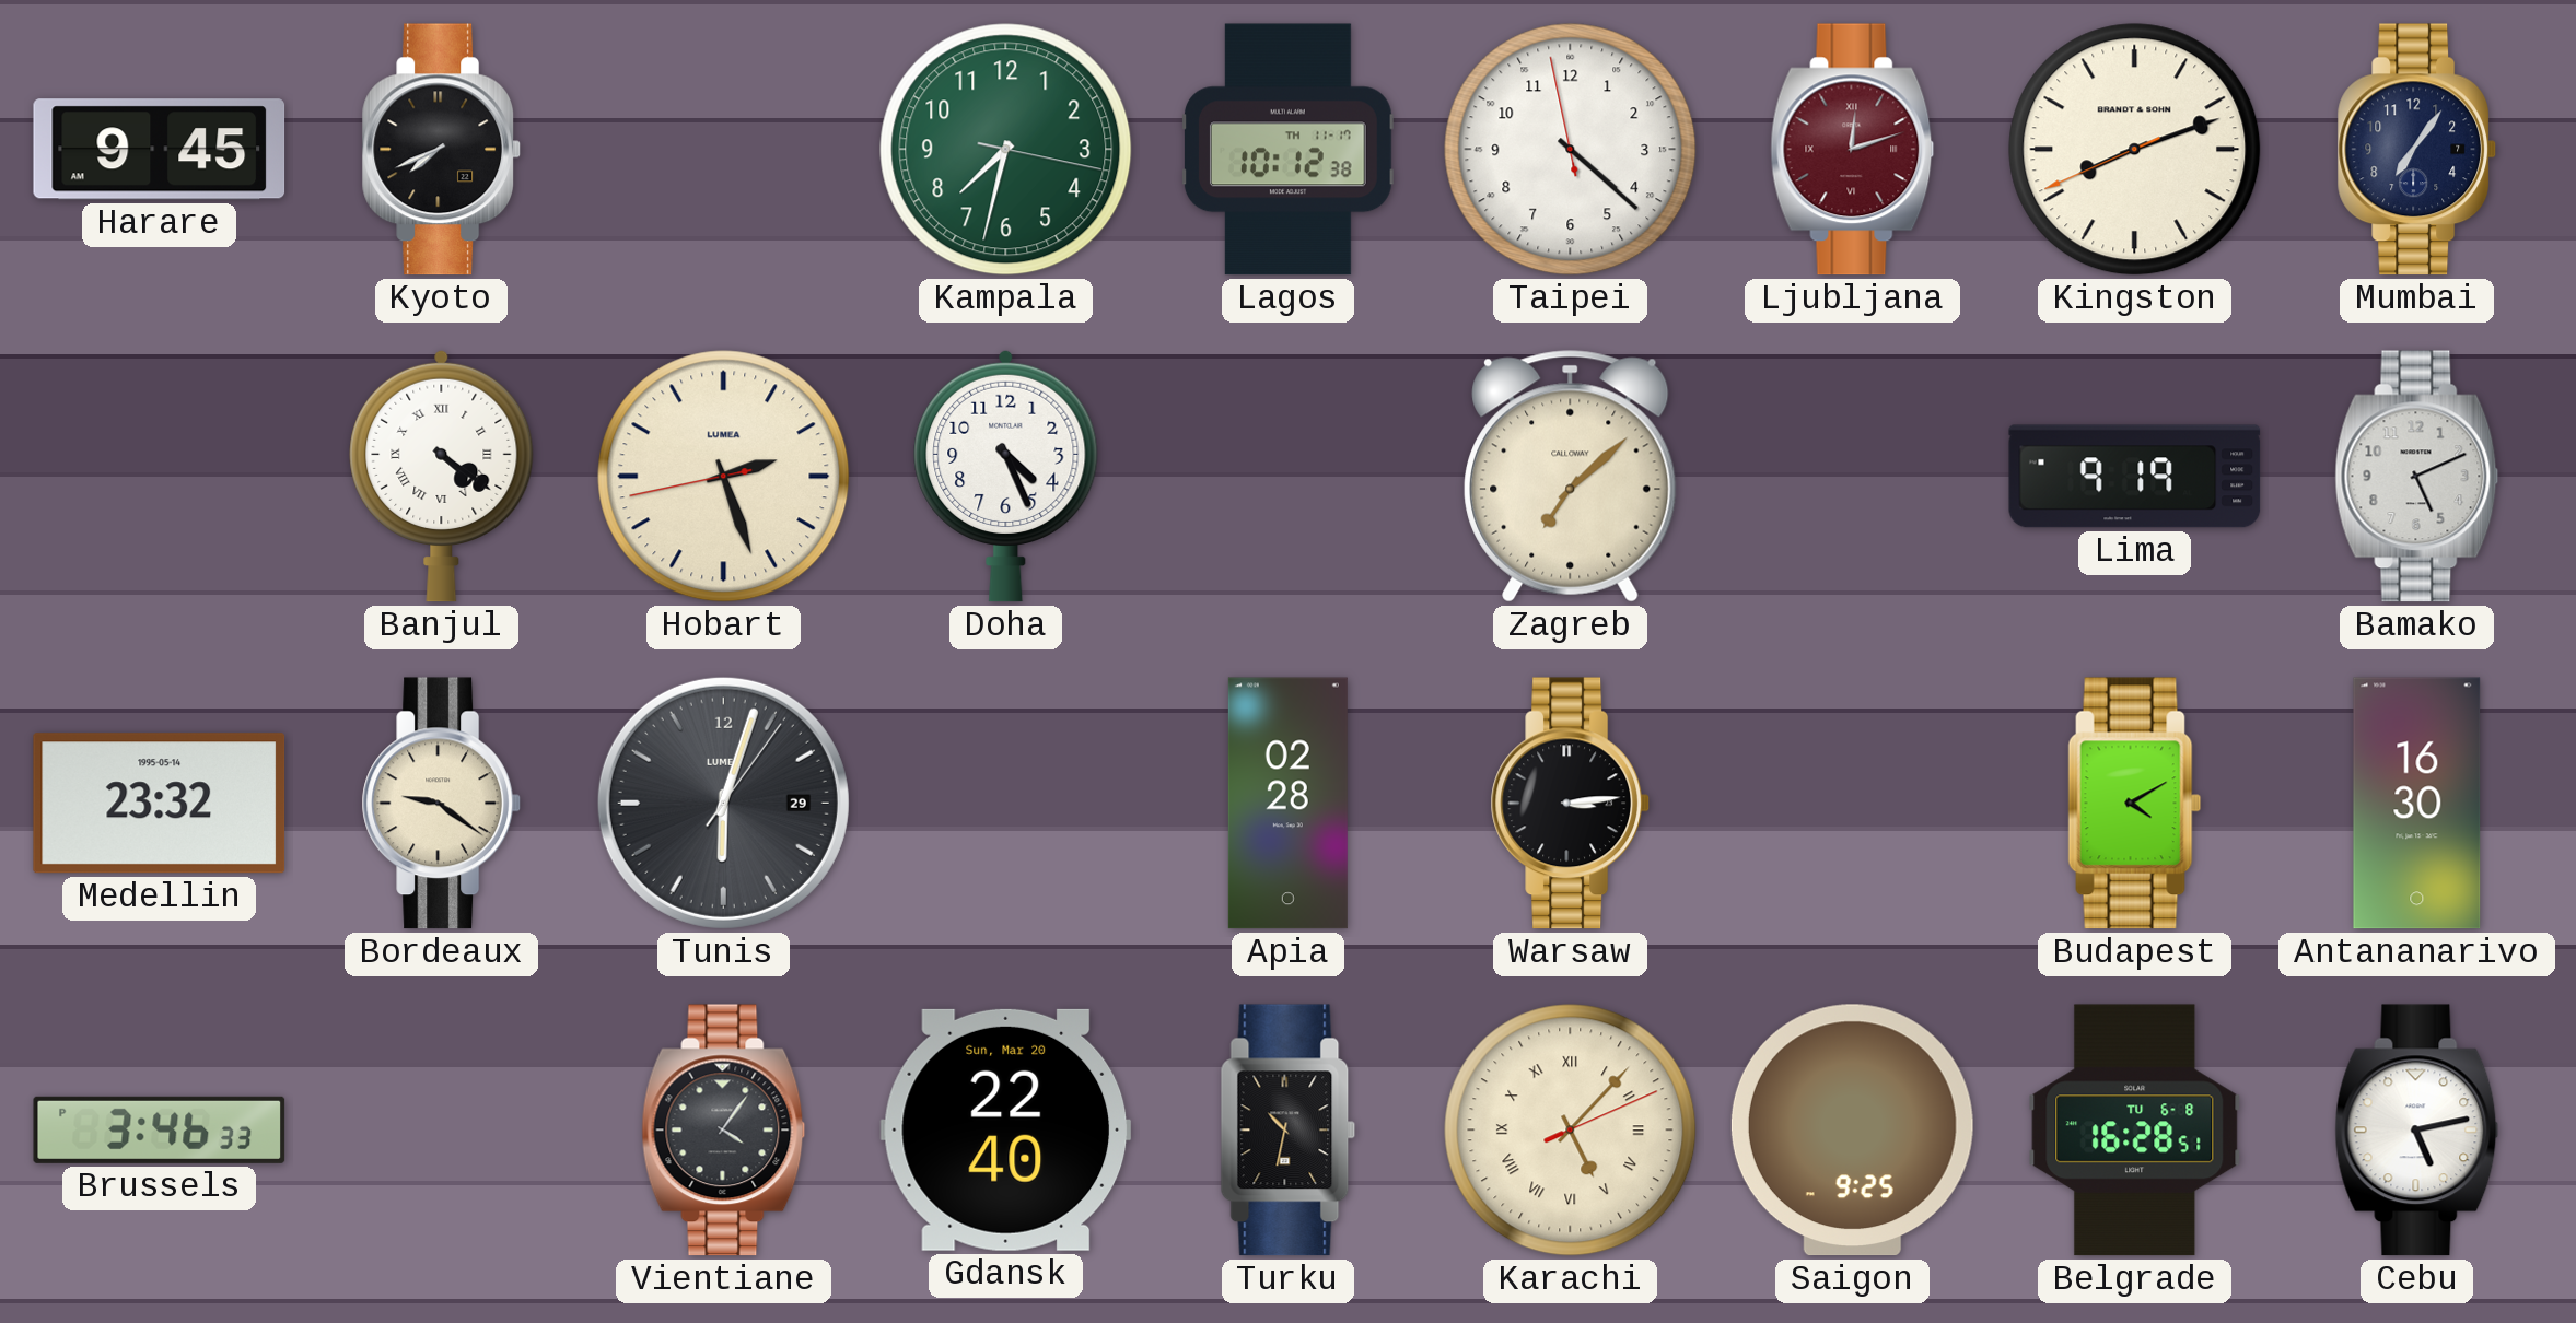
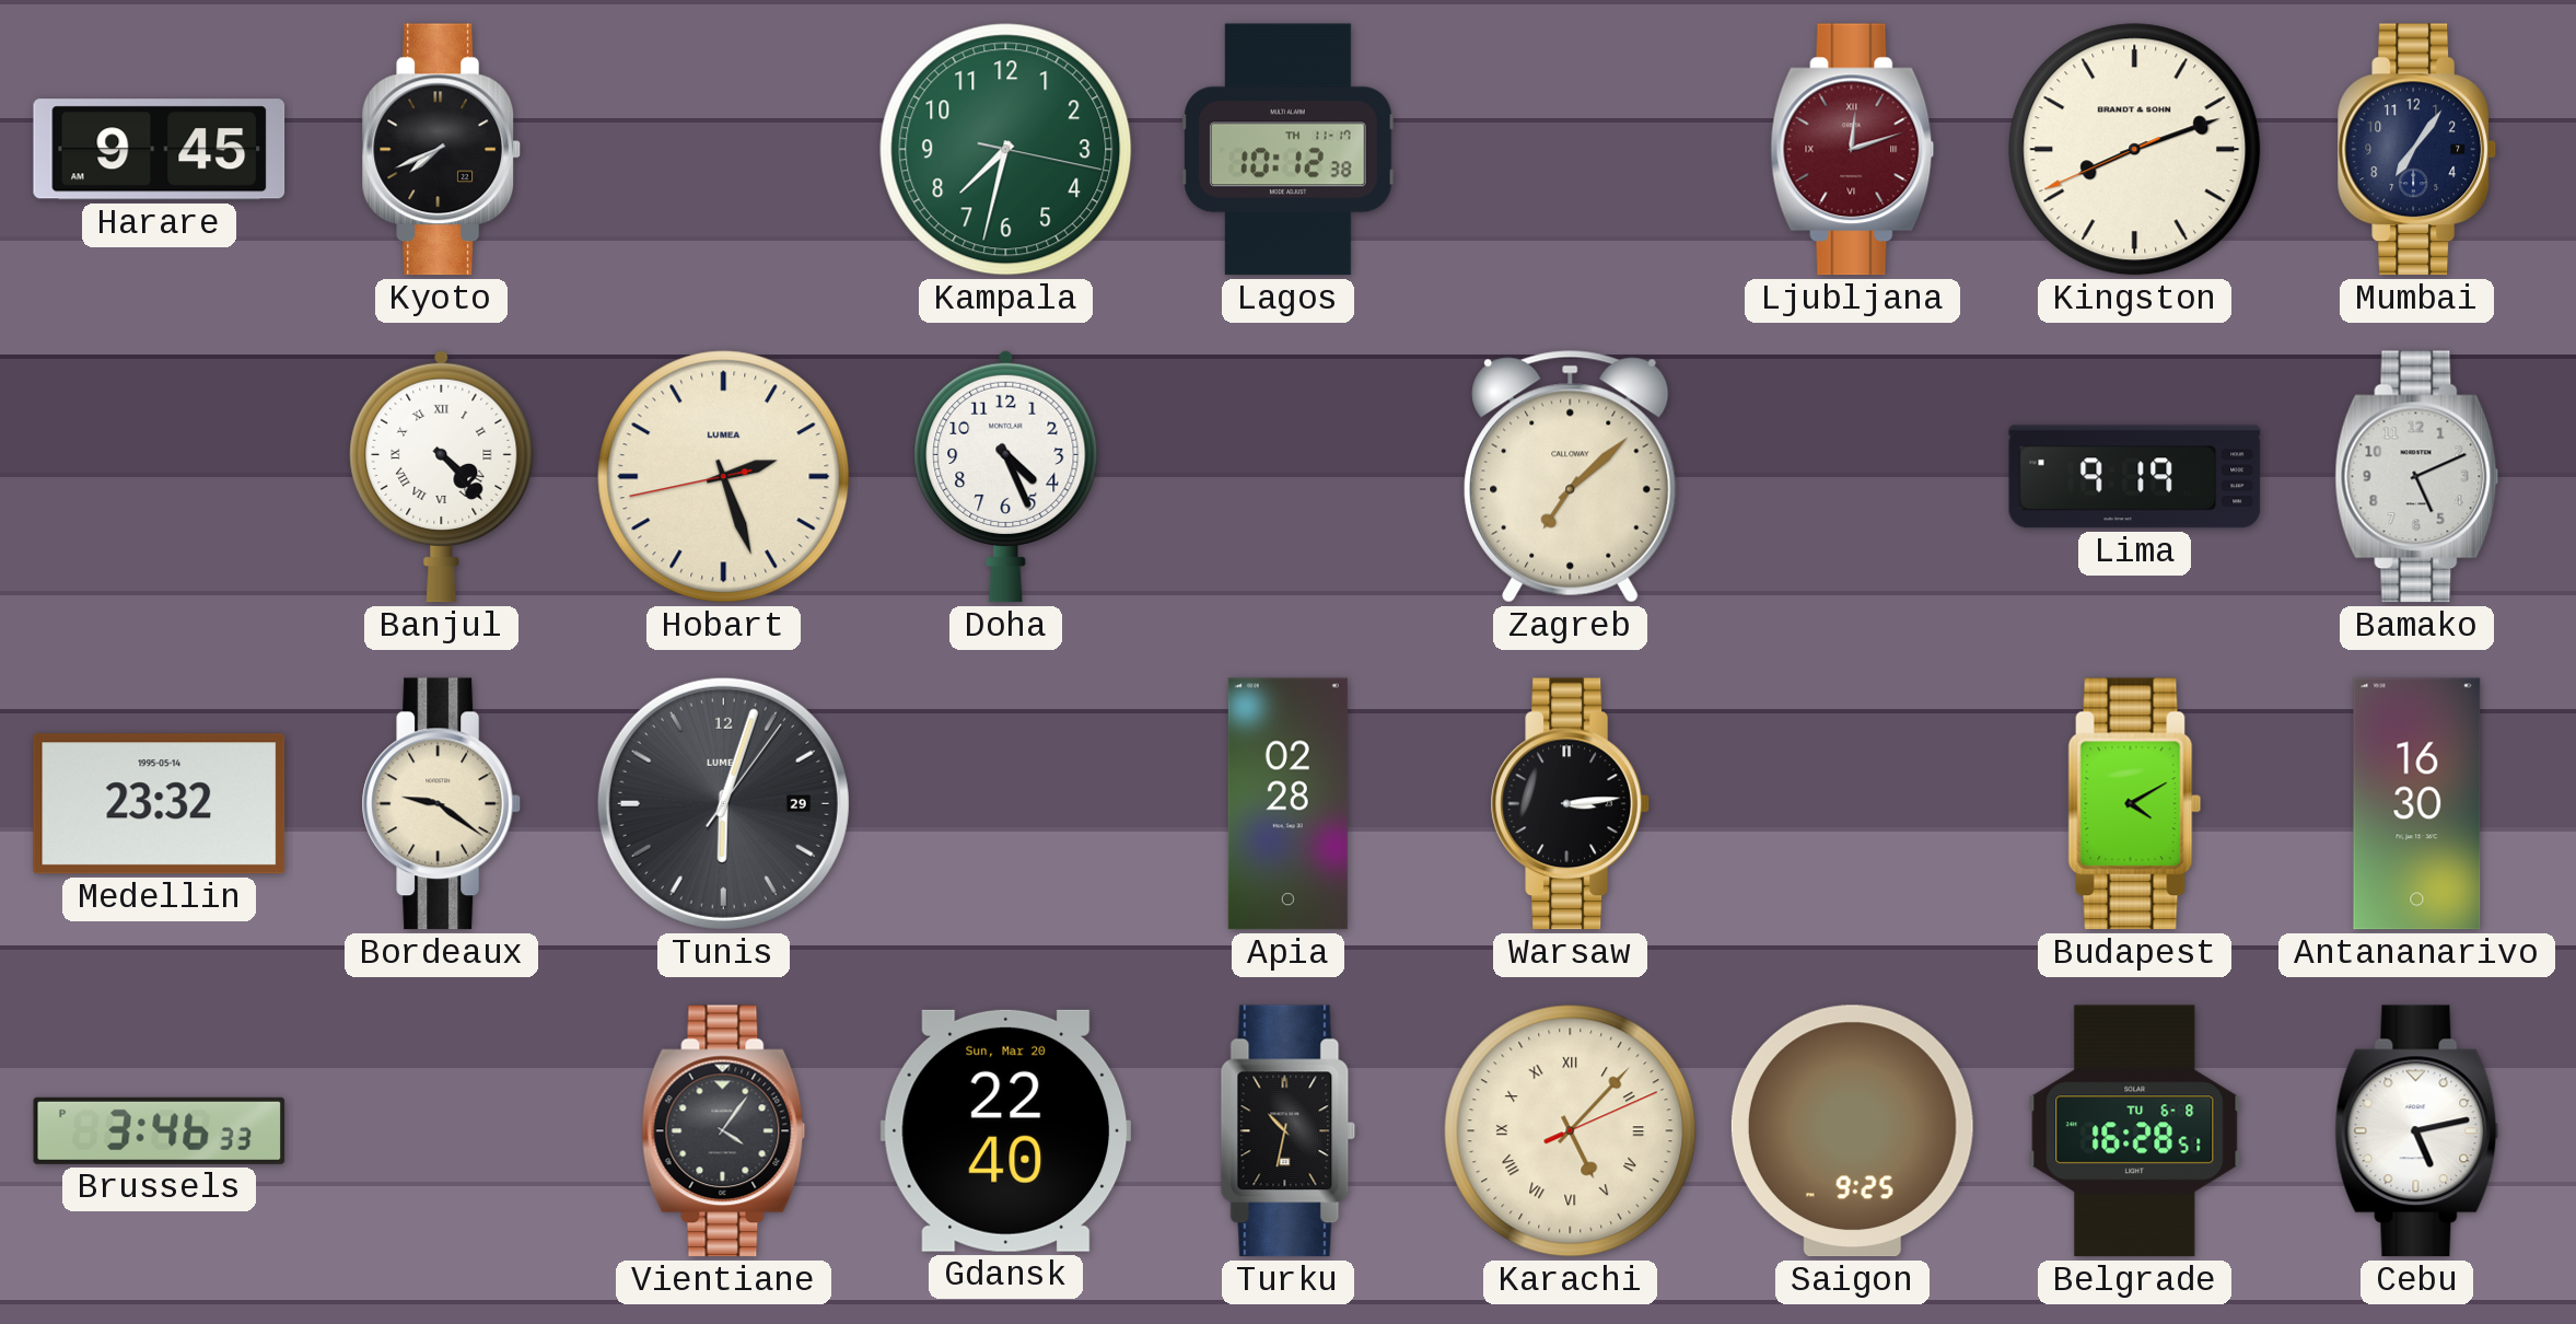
Taipei: 4:21 -> none
Banjul: 4:21 -> 4:23
